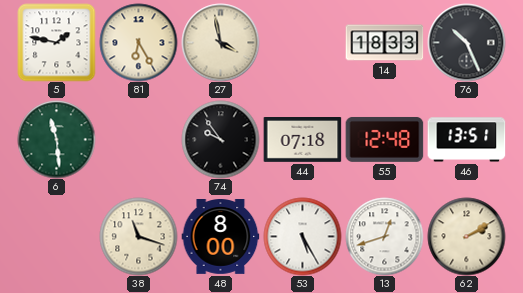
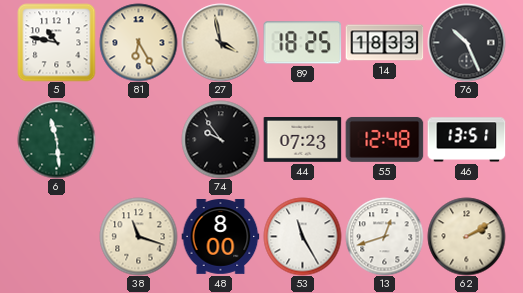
5: 1:47 -> 10:47
89: none -> 18:25
44: 07:18 -> 07:23
53: 5:25 -> 11:25
